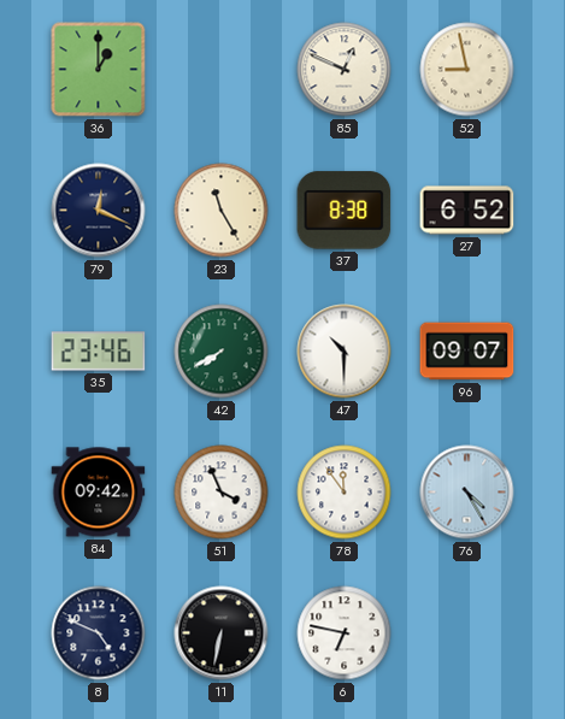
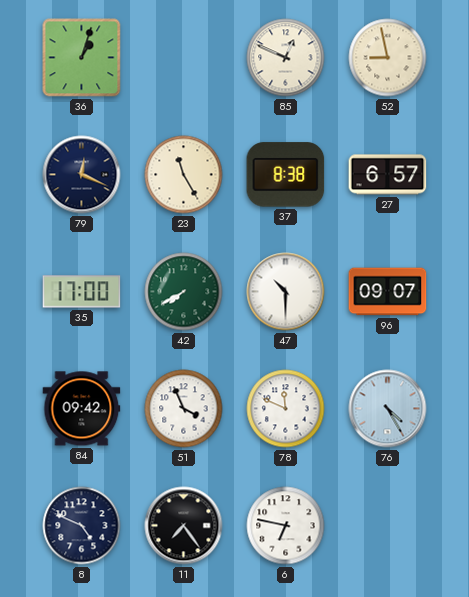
36: 1:00 -> 1:03
27: 6:52 -> 6:57
35: 23:46 -> 17:00
78: 11:54 -> 11:49
11: 6:32 -> 7:24
